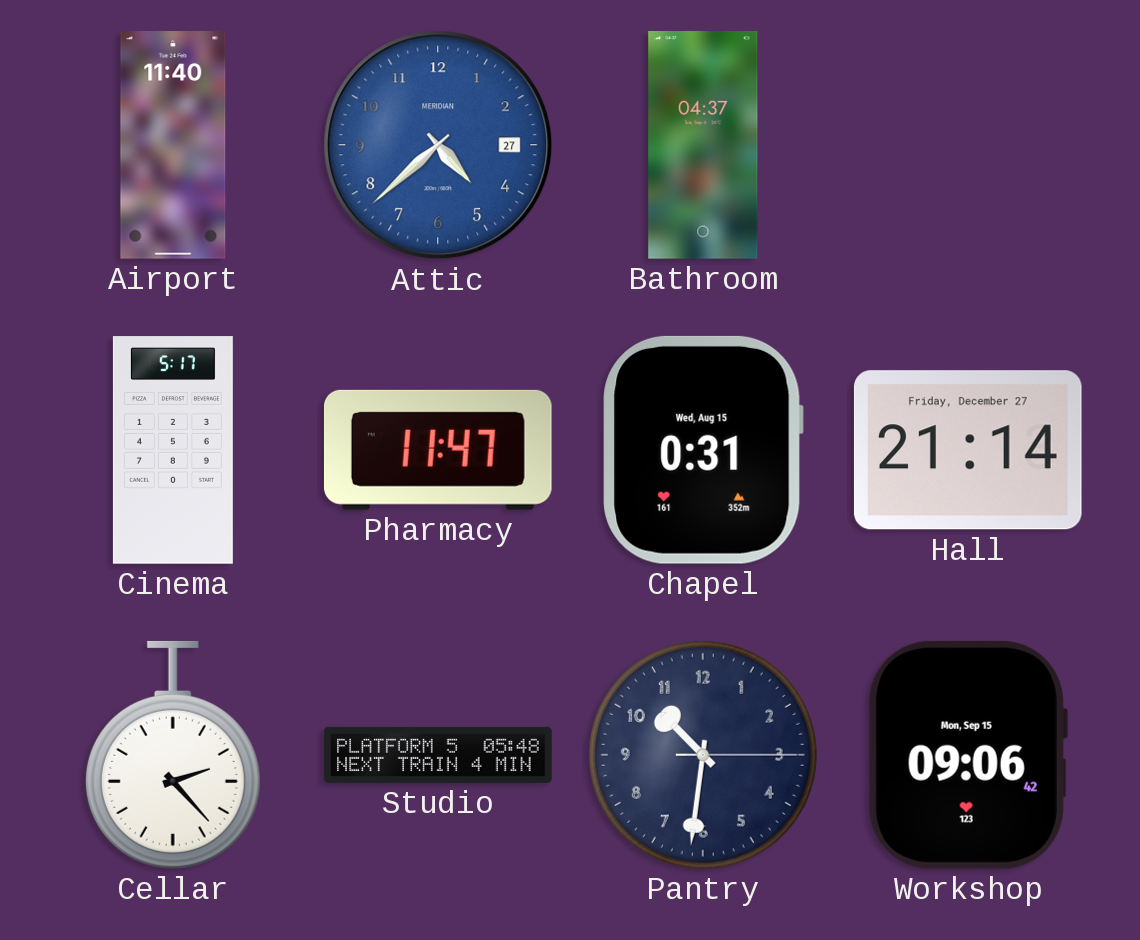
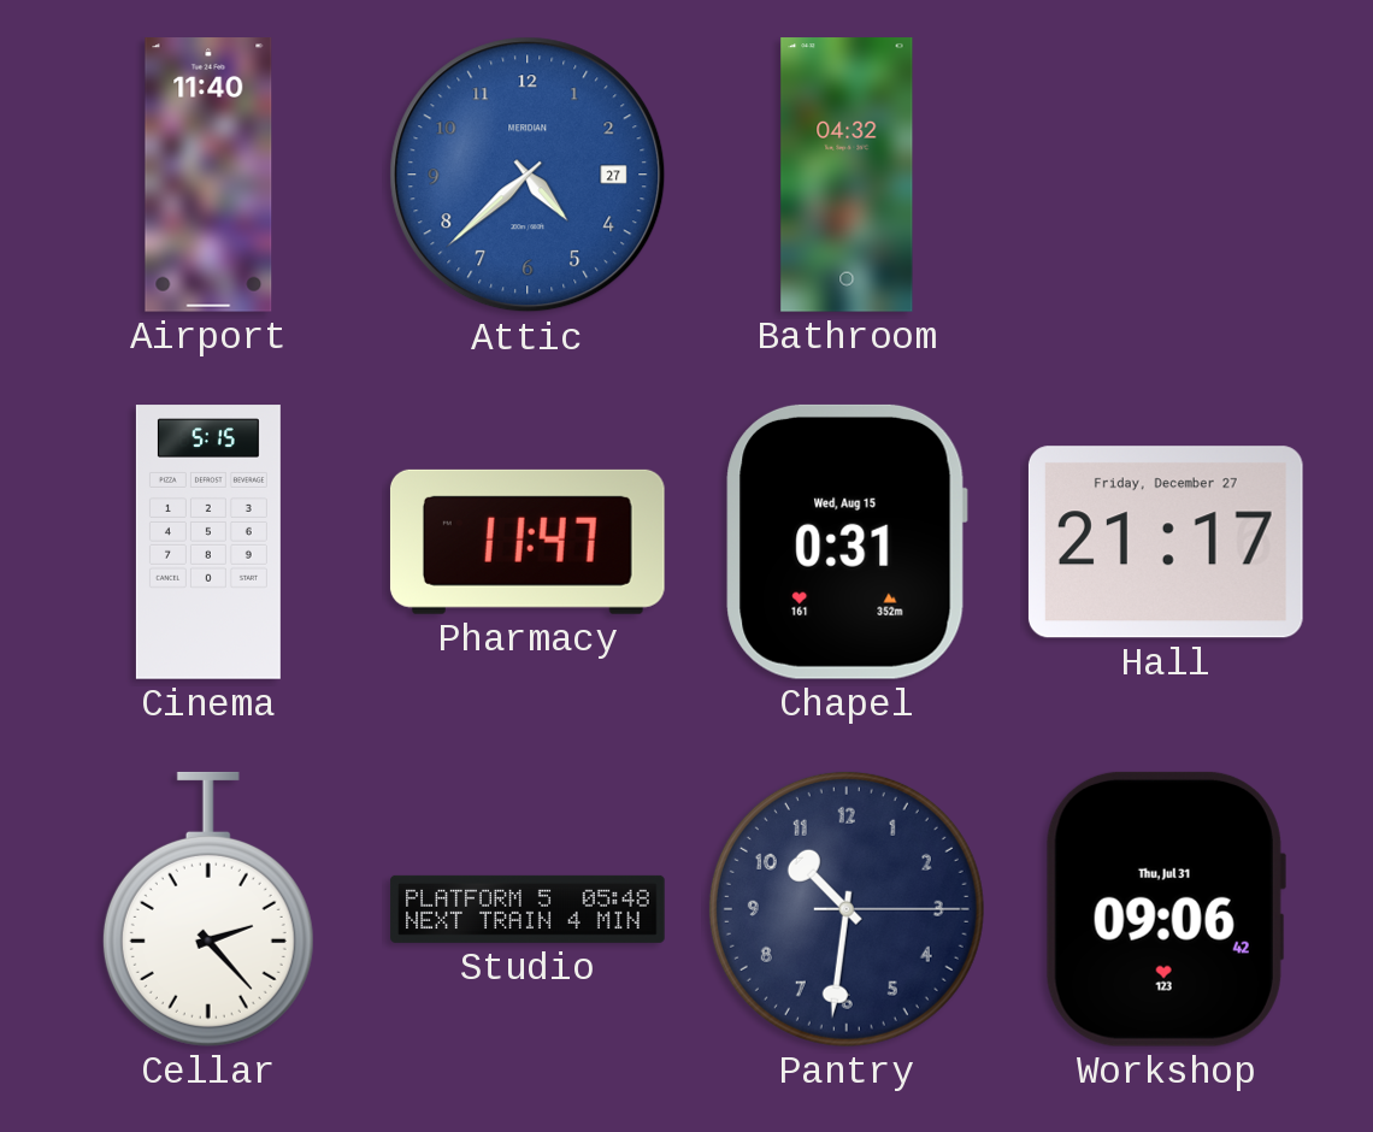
Bathroom: 04:37 -> 04:32
Cinema: 5:17 -> 5:15
Hall: 21:14 -> 21:17
Workshop date: Mon, Sep 15 -> Thu, Jul 31
